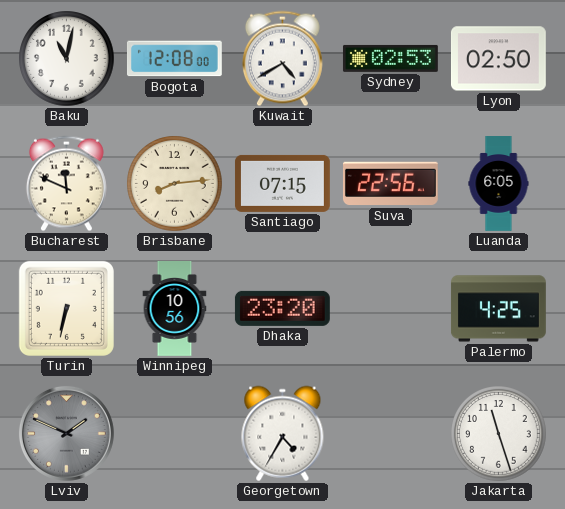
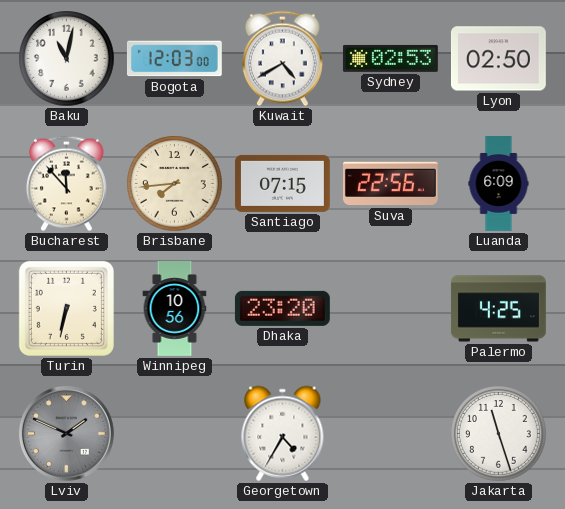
Bogota: 12:08 -> 12:03
Bucharest: 11:49 -> 11:53
Brisbane: 8:14 -> 7:44
Luanda: 6:05 -> 6:09
